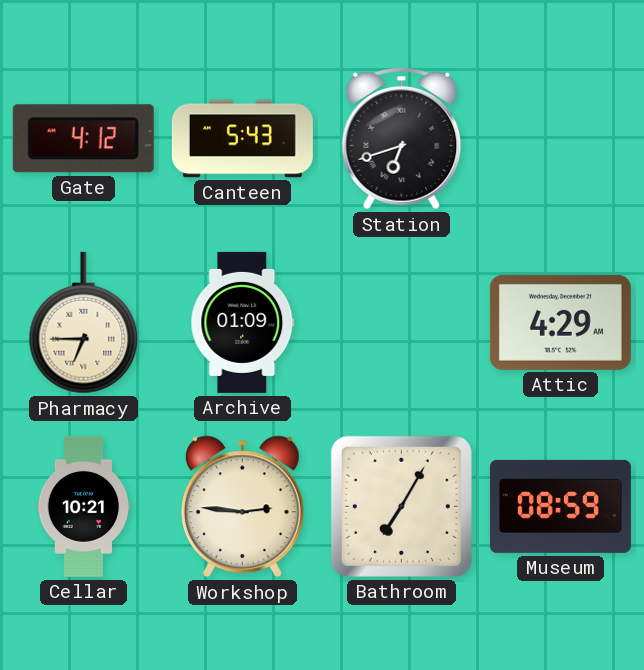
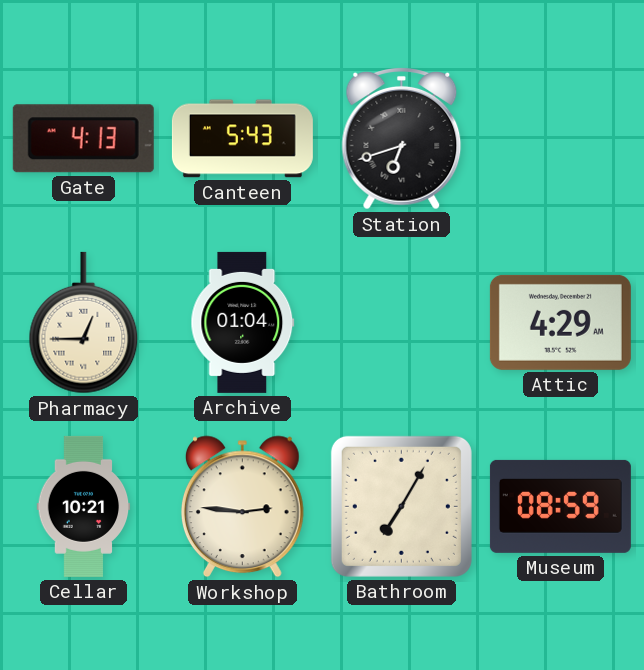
Gate: 4:12 -> 4:13
Pharmacy: 6:45 -> 12:45
Archive: 01:09 -> 01:04
